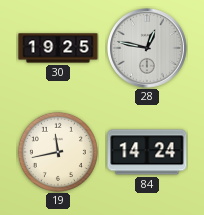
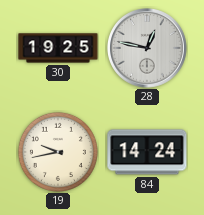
19: 11:43 -> 9:43
